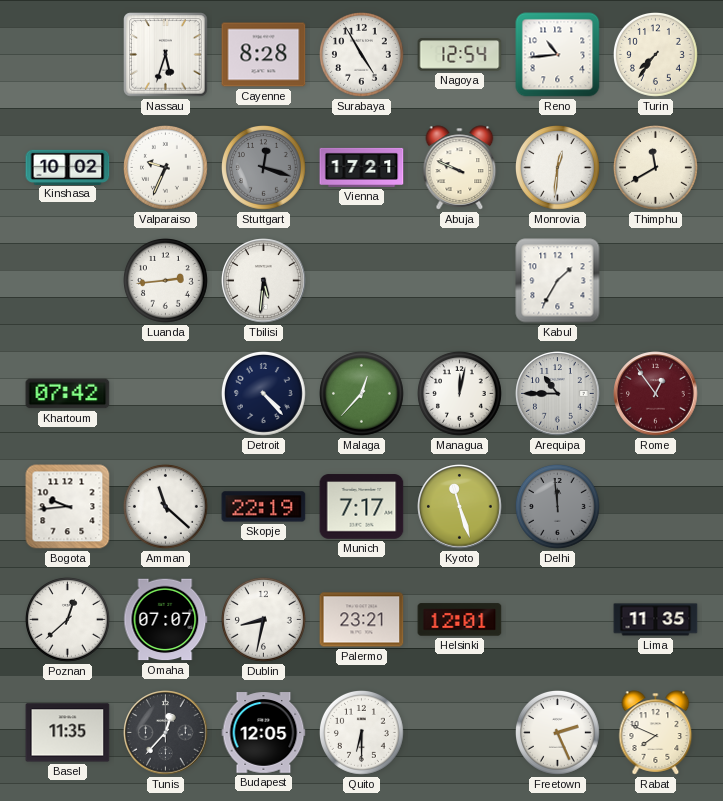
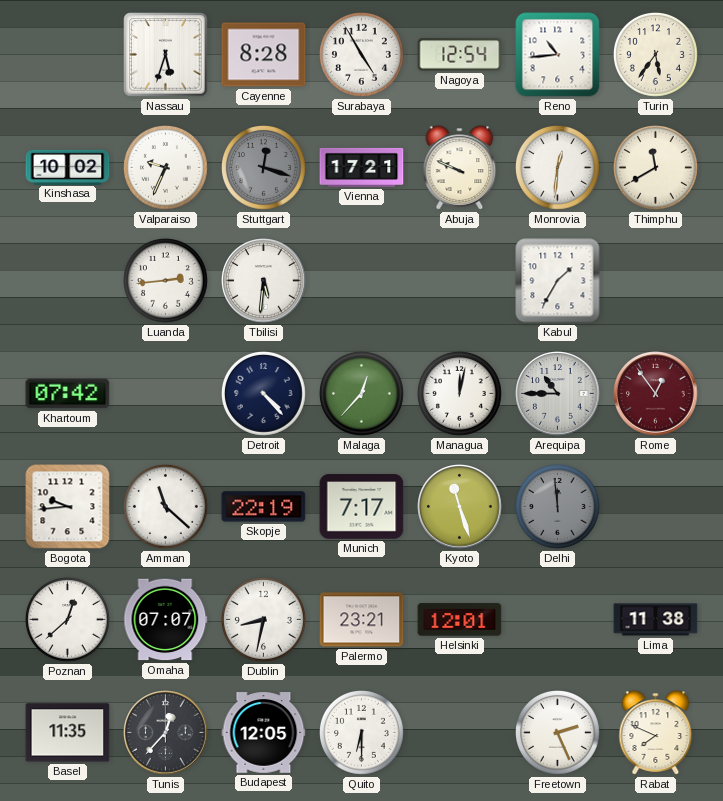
Turin: 7:36 -> 5:36
Lima: 11:35 -> 11:38
